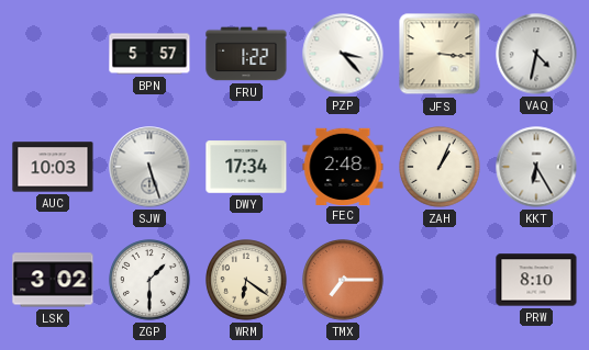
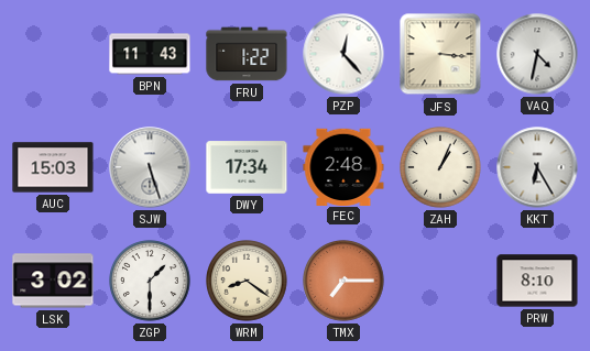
BPN: 5:57 -> 11:43
PZP: 3:23 -> 12:23
AUC: 10:03 -> 15:03
WRM: 6:21 -> 8:21
